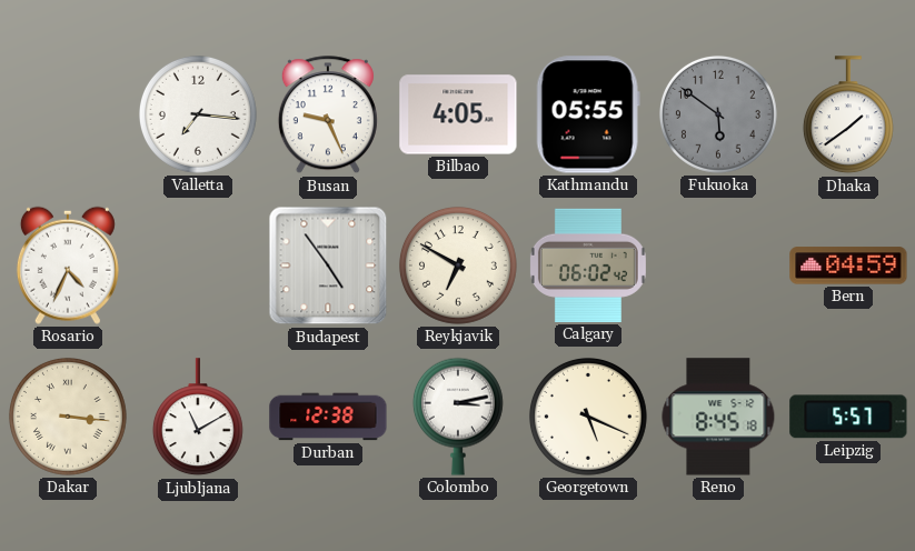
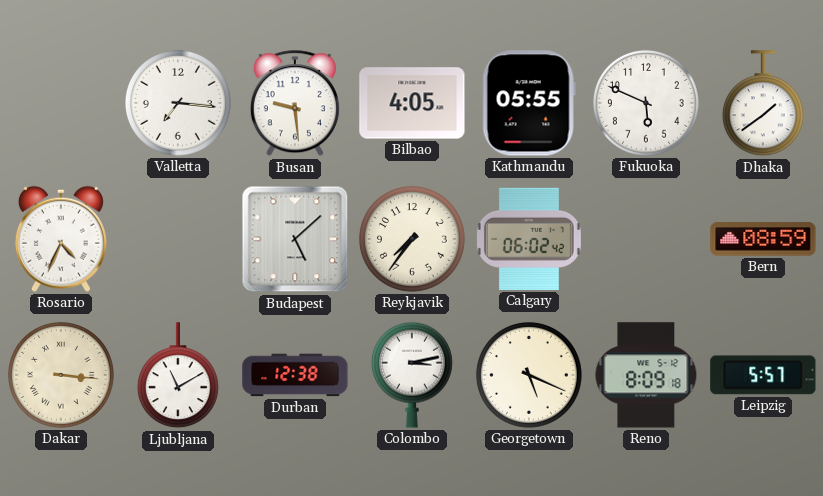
Busan: 9:26 -> 9:29
Fukuoka: 5:51 -> 5:49
Fukuoka dial: grey -> white
Budapest: 4:54 -> 5:08
Reykjavik: 6:50 -> 7:36
Bern: 04:59 -> 08:59
Reno: 8:45 -> 8:09
